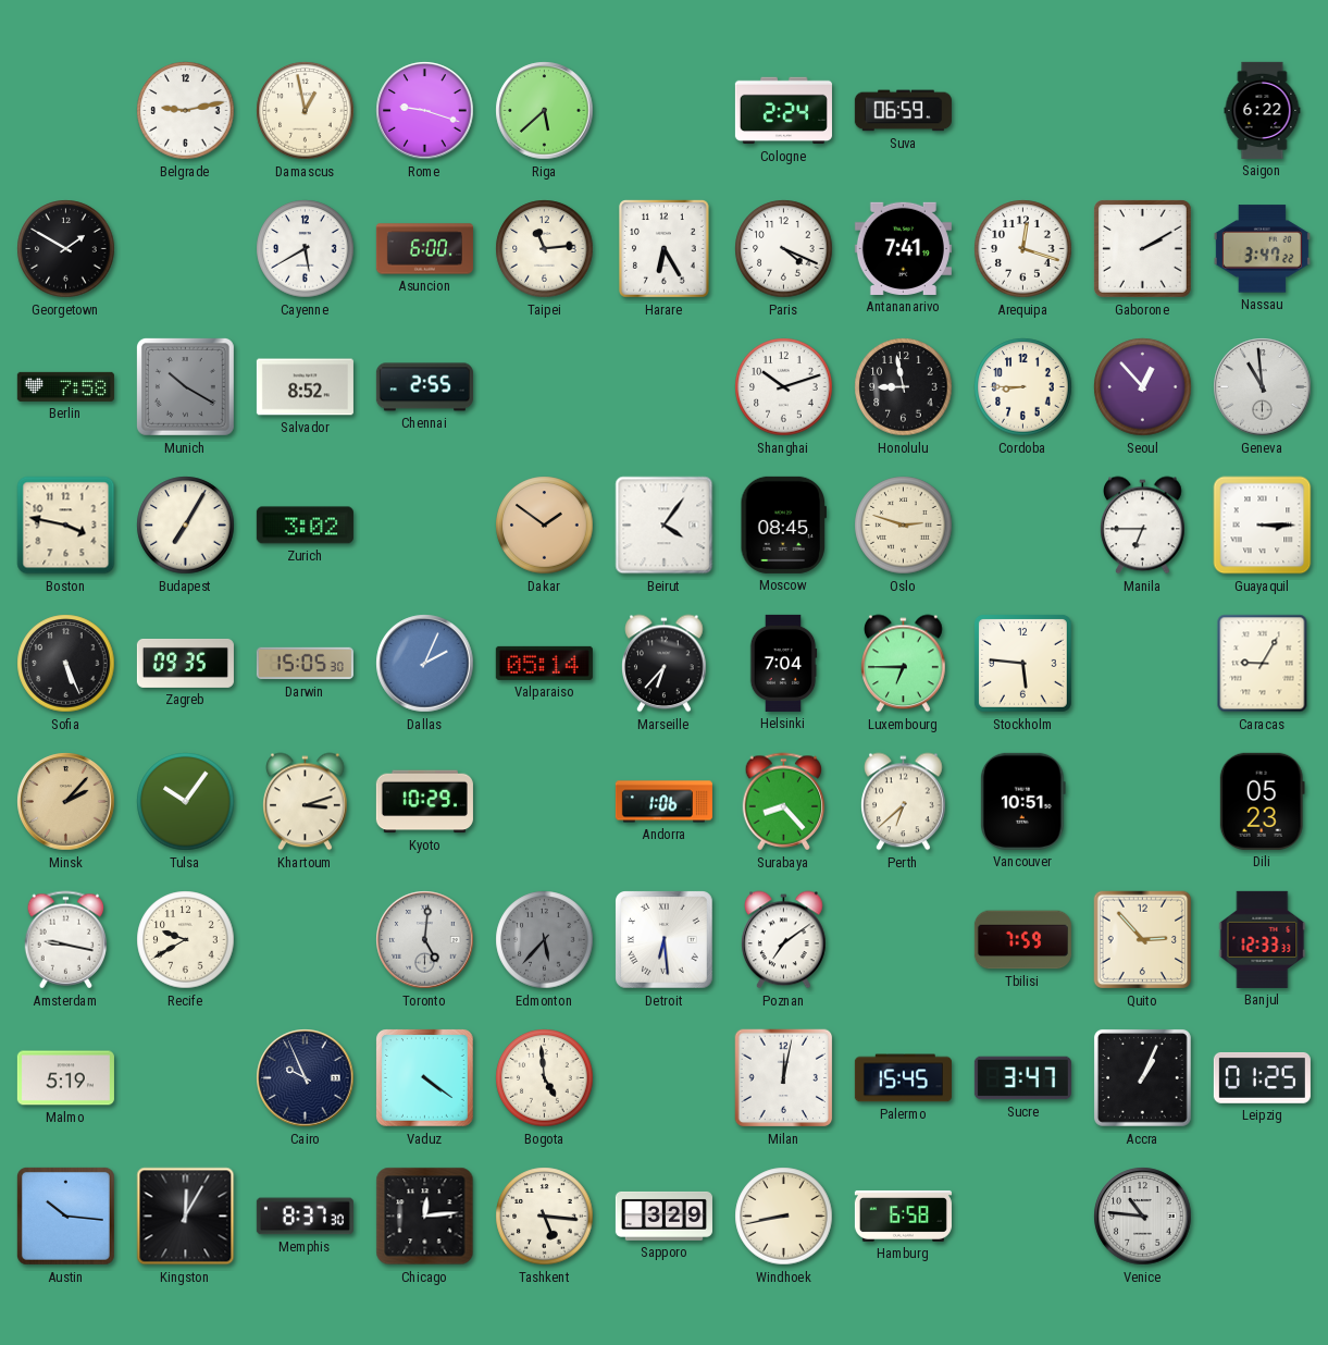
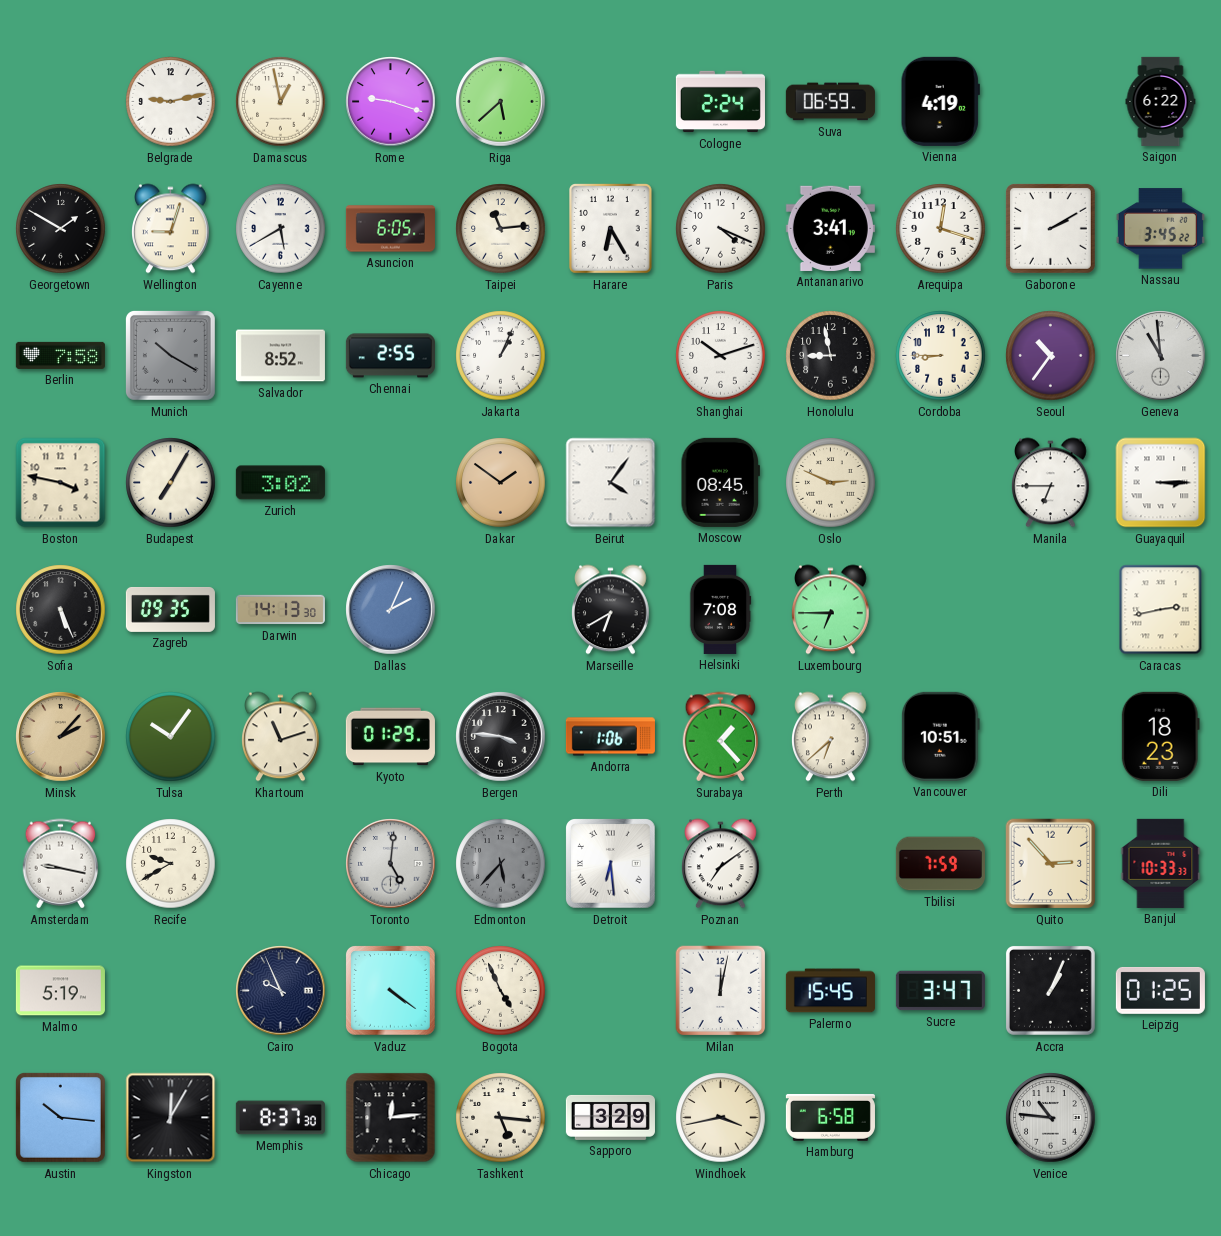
Vienna: none -> 4:19
Wellington: none -> 9:03
Asuncion: 6:00 -> 6:05
Antananarivo: 7:41 -> 3:41
Nassau: 3:47 -> 3:45
Jakarta: none -> 1:04
Seoul: 12:53 -> 10:36
Oslo: 2:48 -> 2:49
Darwin: 15:05 -> 14:13
Valparaiso: 05:14 -> none
Marseille: 6:37 -> 6:40
Helsinki: 7:04 -> 7:08
Stockholm: 5:46 -> none
Caracas: 9:05 -> 2:43
Khartoum: 3:12 -> 11:12
Kyoto: 10:29 -> 01:29
Bergen: none -> 3:46
Surabaya: 8:23 -> 1:23
Dili: 05:23 -> 18:23
Banjul: 12:33 -> 10:33
Bogota: 4:59 -> 4:56
Windhoek: 8:43 -> 3:43
